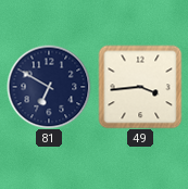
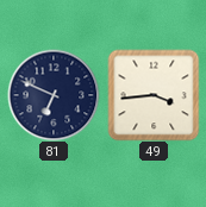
81: 6:50 -> 6:49
